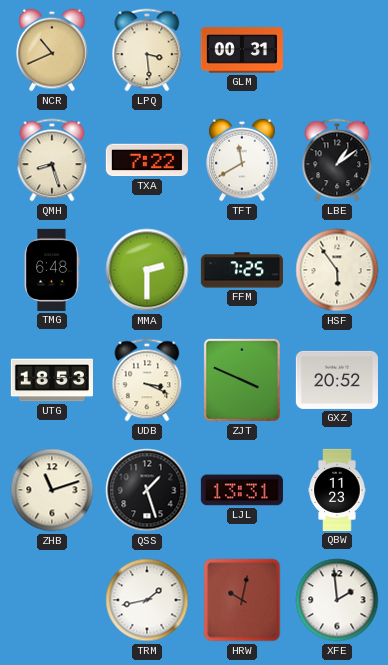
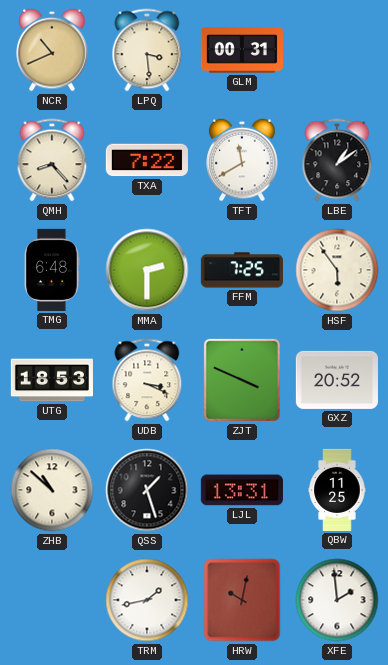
QMH: 8:27 -> 8:23
ZHB: 11:12 -> 10:52
QBW: 11:23 -> 11:25
